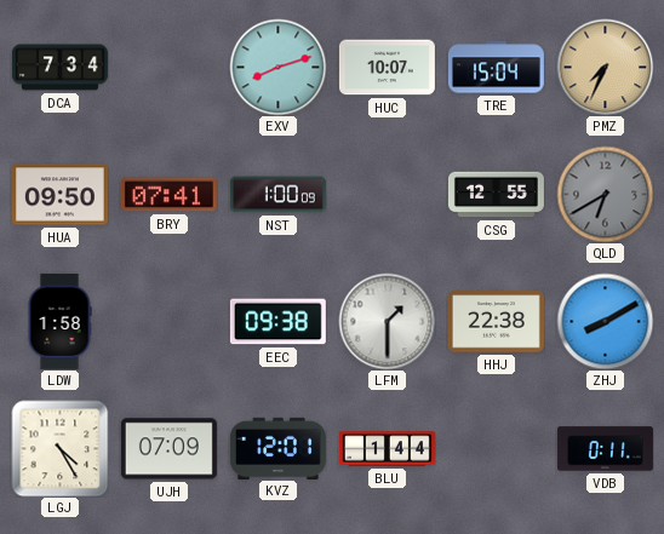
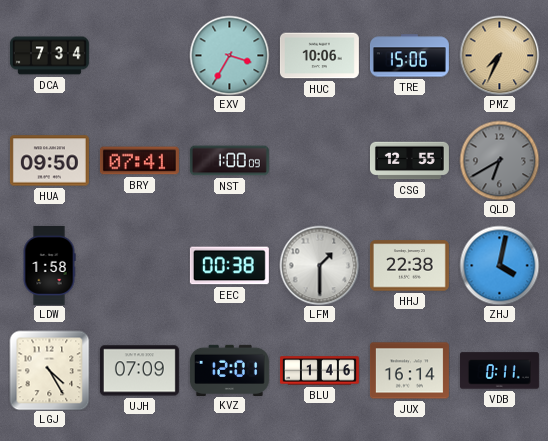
EXV: 8:12 -> 3:35
HUC: 10:07 -> 10:06
TRE: 15:04 -> 15:06
EEC: 09:38 -> 00:38
ZHJ: 8:10 -> 4:02
BLU: 1:44 -> 1:46
JUX: none -> 16:14
